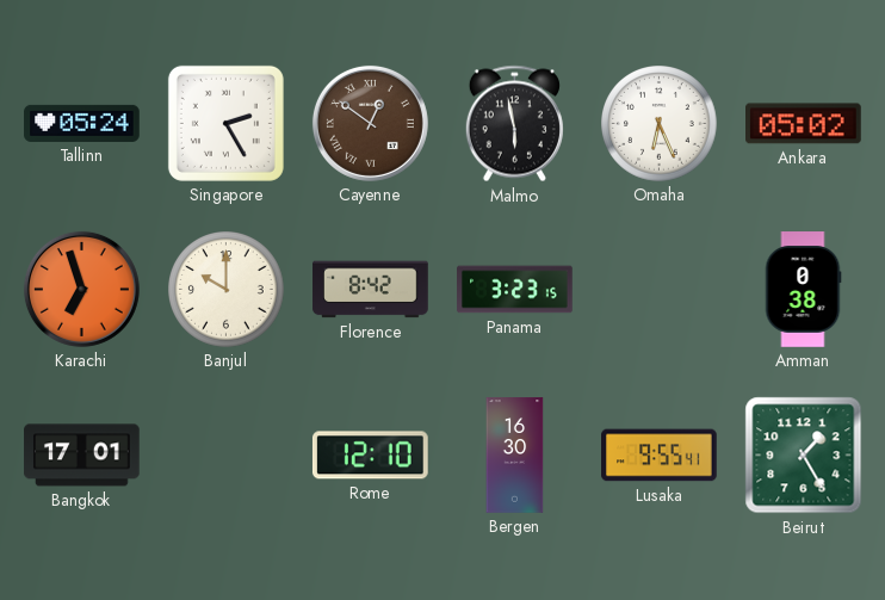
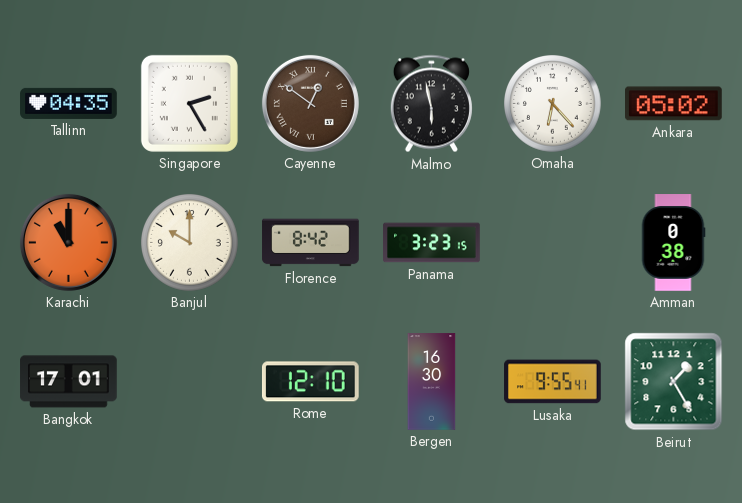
Tallinn: 05:24 -> 04:35
Omaha: 6:26 -> 6:23
Karachi: 6:57 -> 11:00
